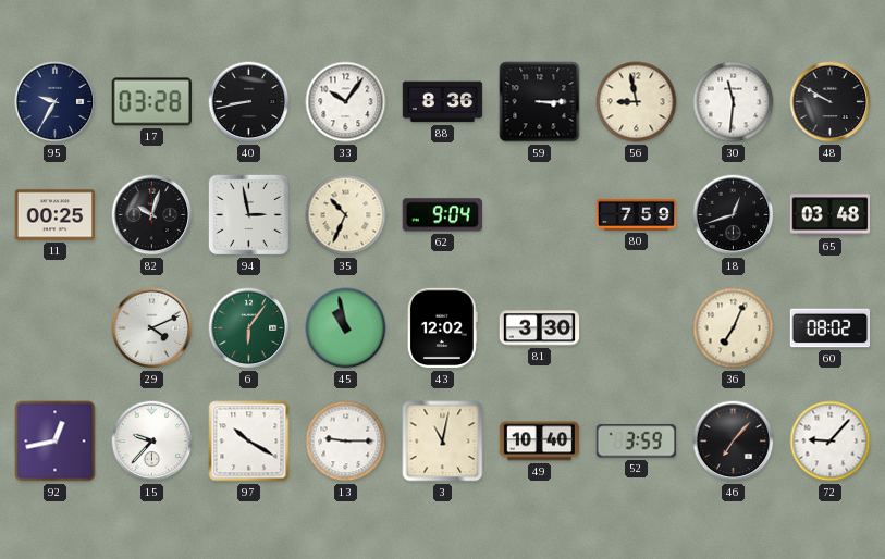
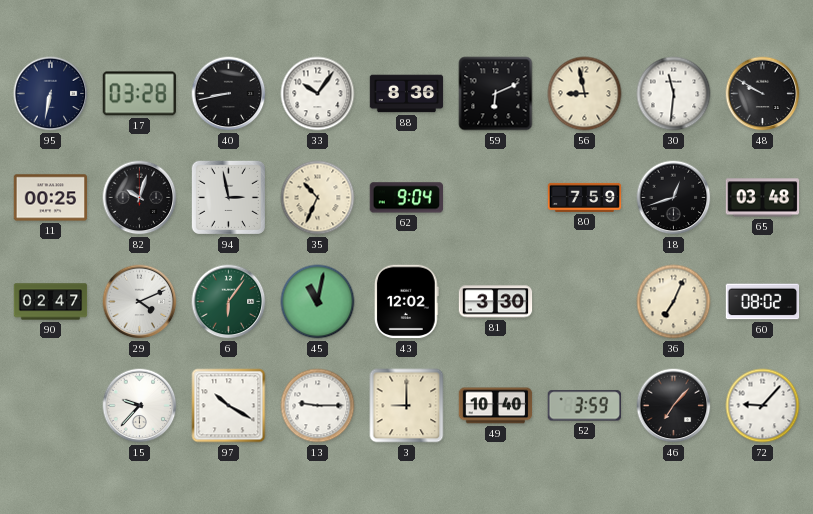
95: 9:35 -> 6:32
59: 3:15 -> 6:11
90: none -> 02:47
45: 10:58 -> 11:02
92: 12:43 -> none
3: 11:02 -> 9:00
